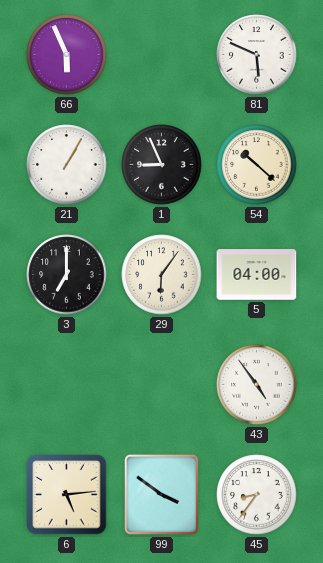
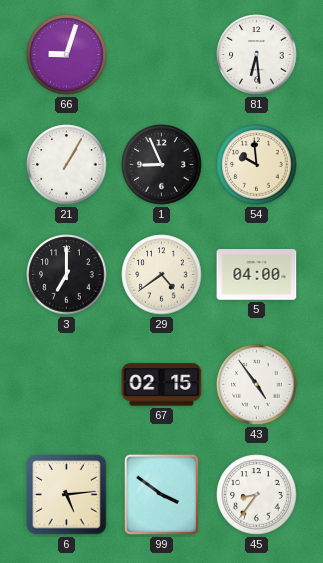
66: 5:56 -> 9:03
81: 5:49 -> 6:29
54: 10:22 -> 9:59
29: 6:06 -> 4:39
67: none -> 02:15
